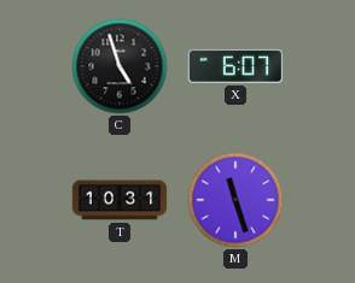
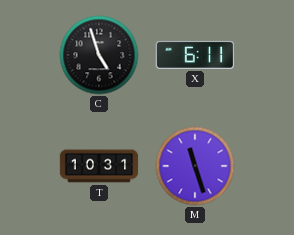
X: 6:07 -> 6:11
